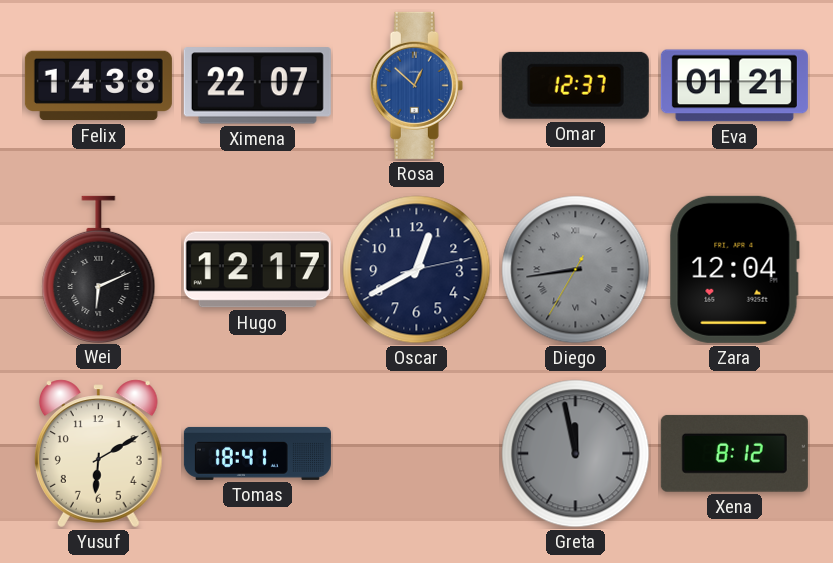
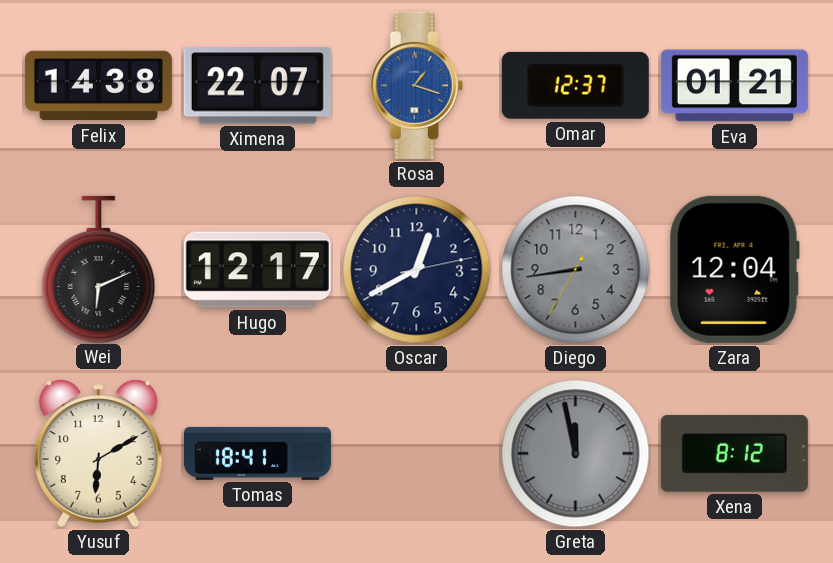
Rosa: 12:52 -> 1:18
Diego numerals: Roman -> Arabic
